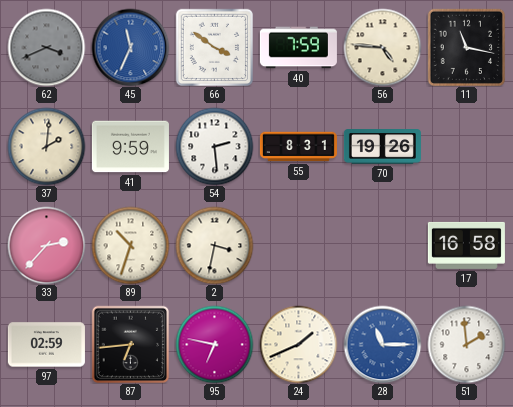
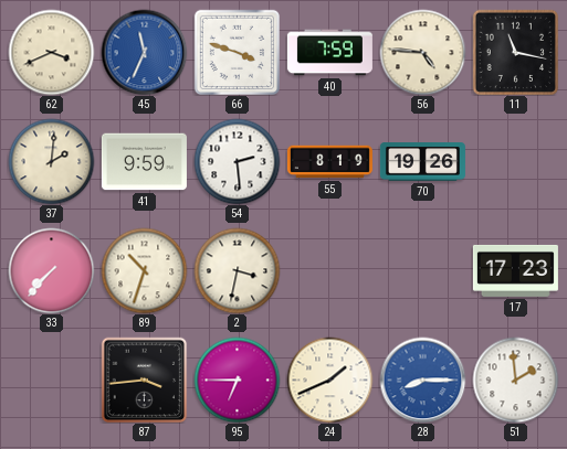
62 dial: grey -> cream
66: 3:51 -> 3:48
55: 8:31 -> 8:19
33: 2:37 -> 7:37
17: 16:58 -> 17:23
97: 02:59 -> none
87: 6:44 -> 3:44
95: 6:47 -> 6:45
28: 11:15 -> 8:15
